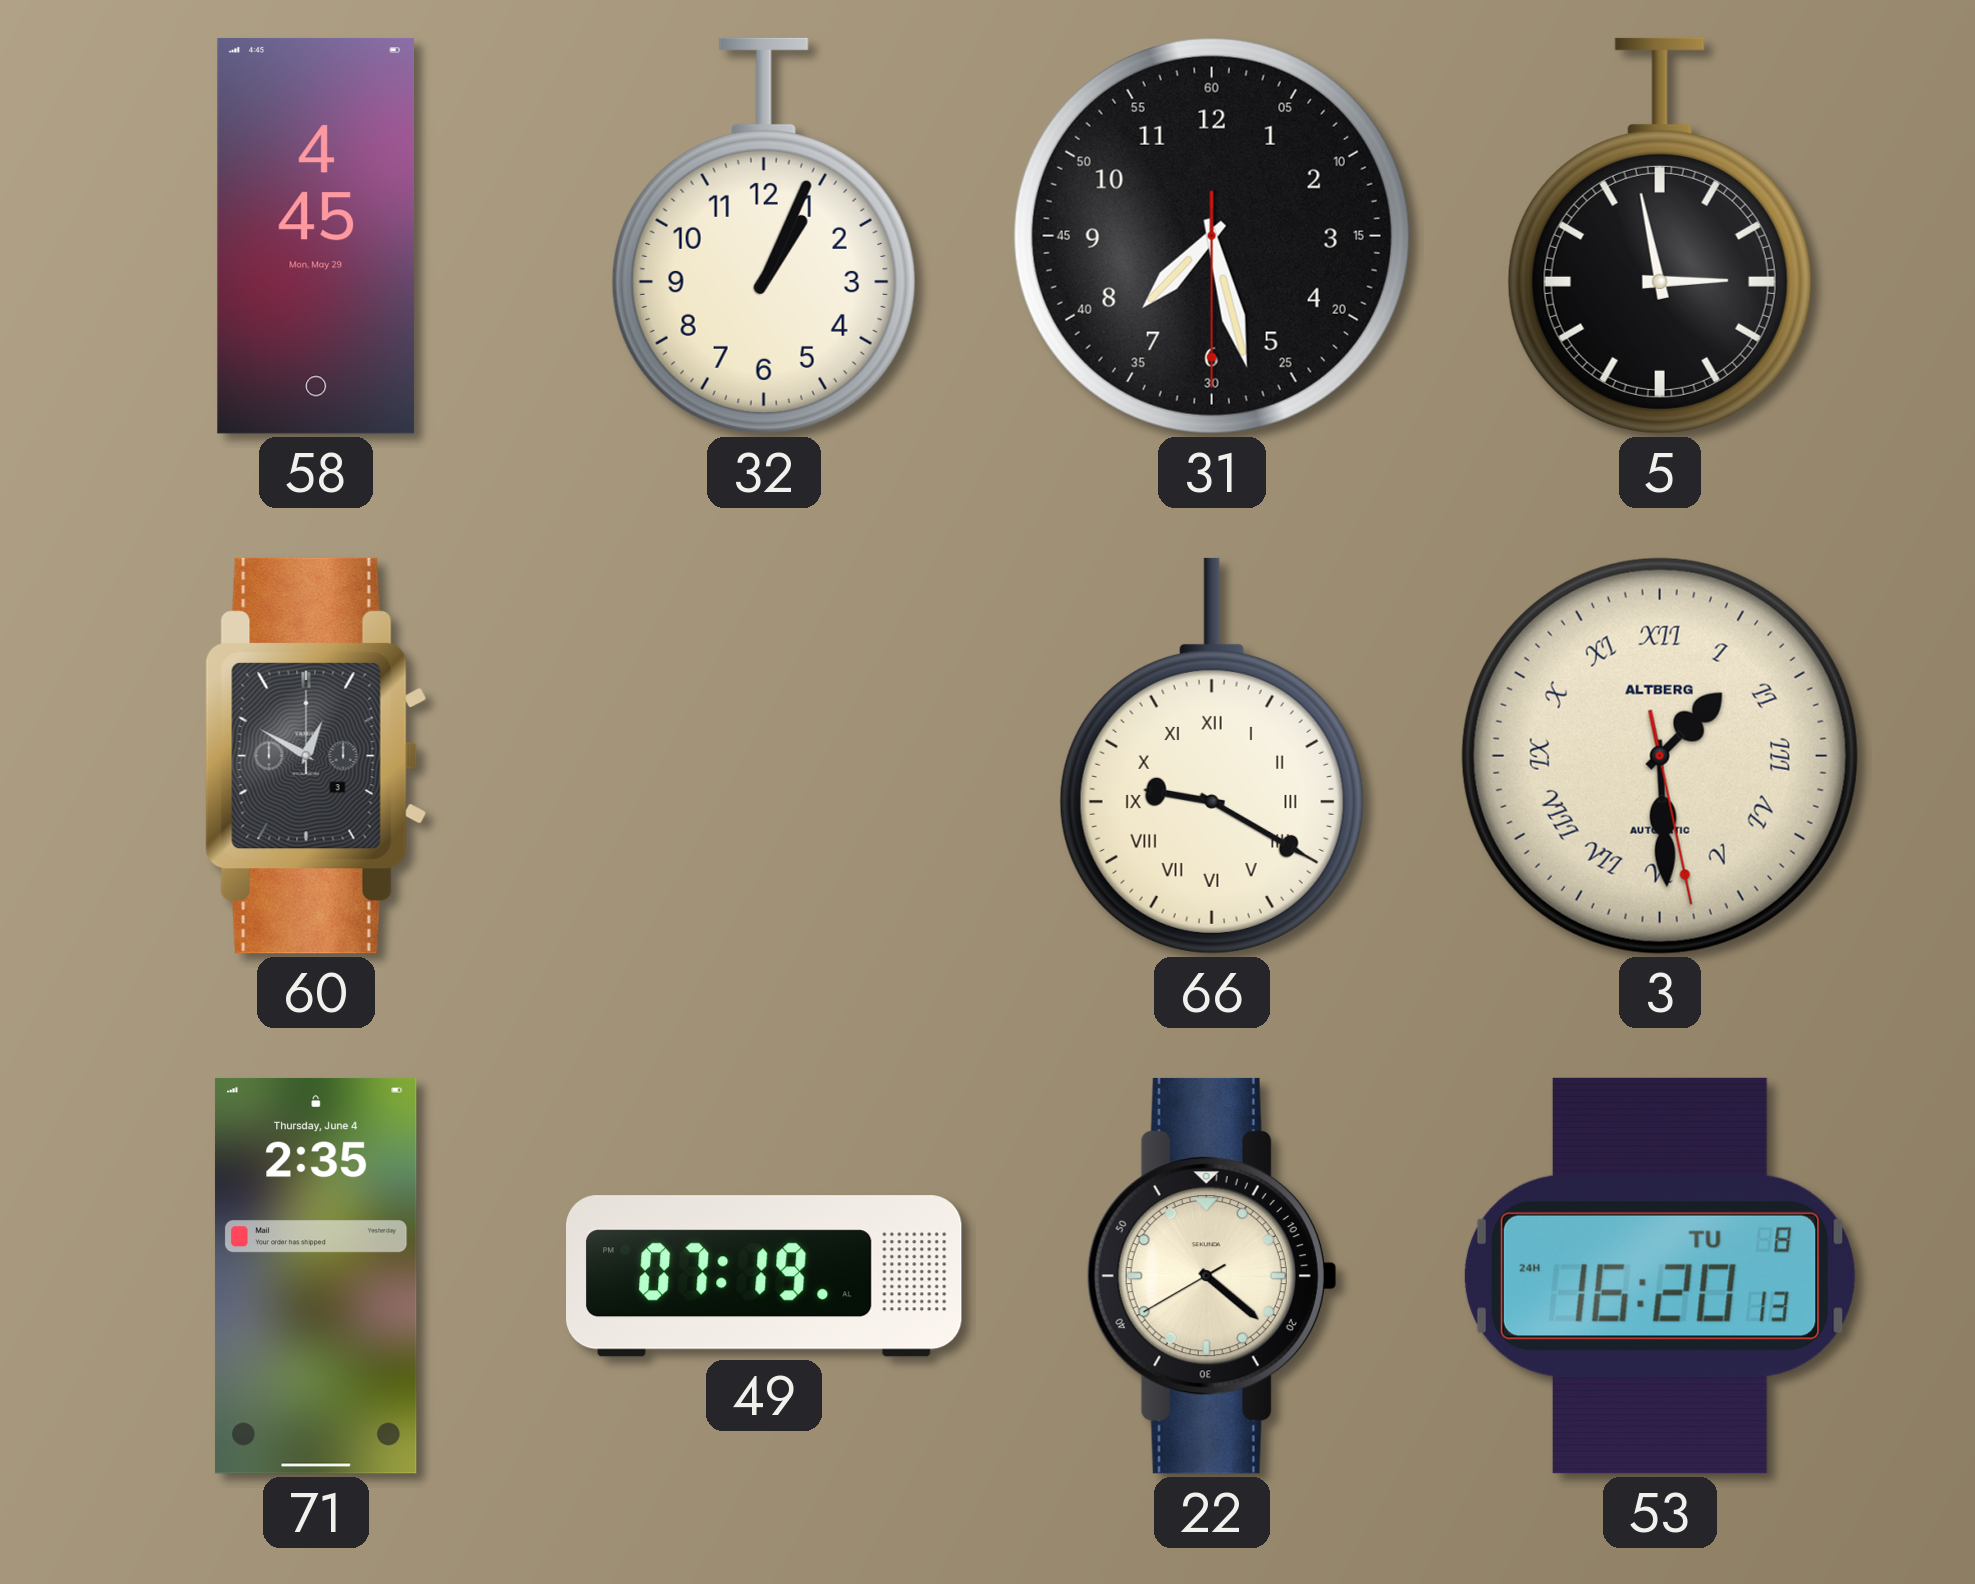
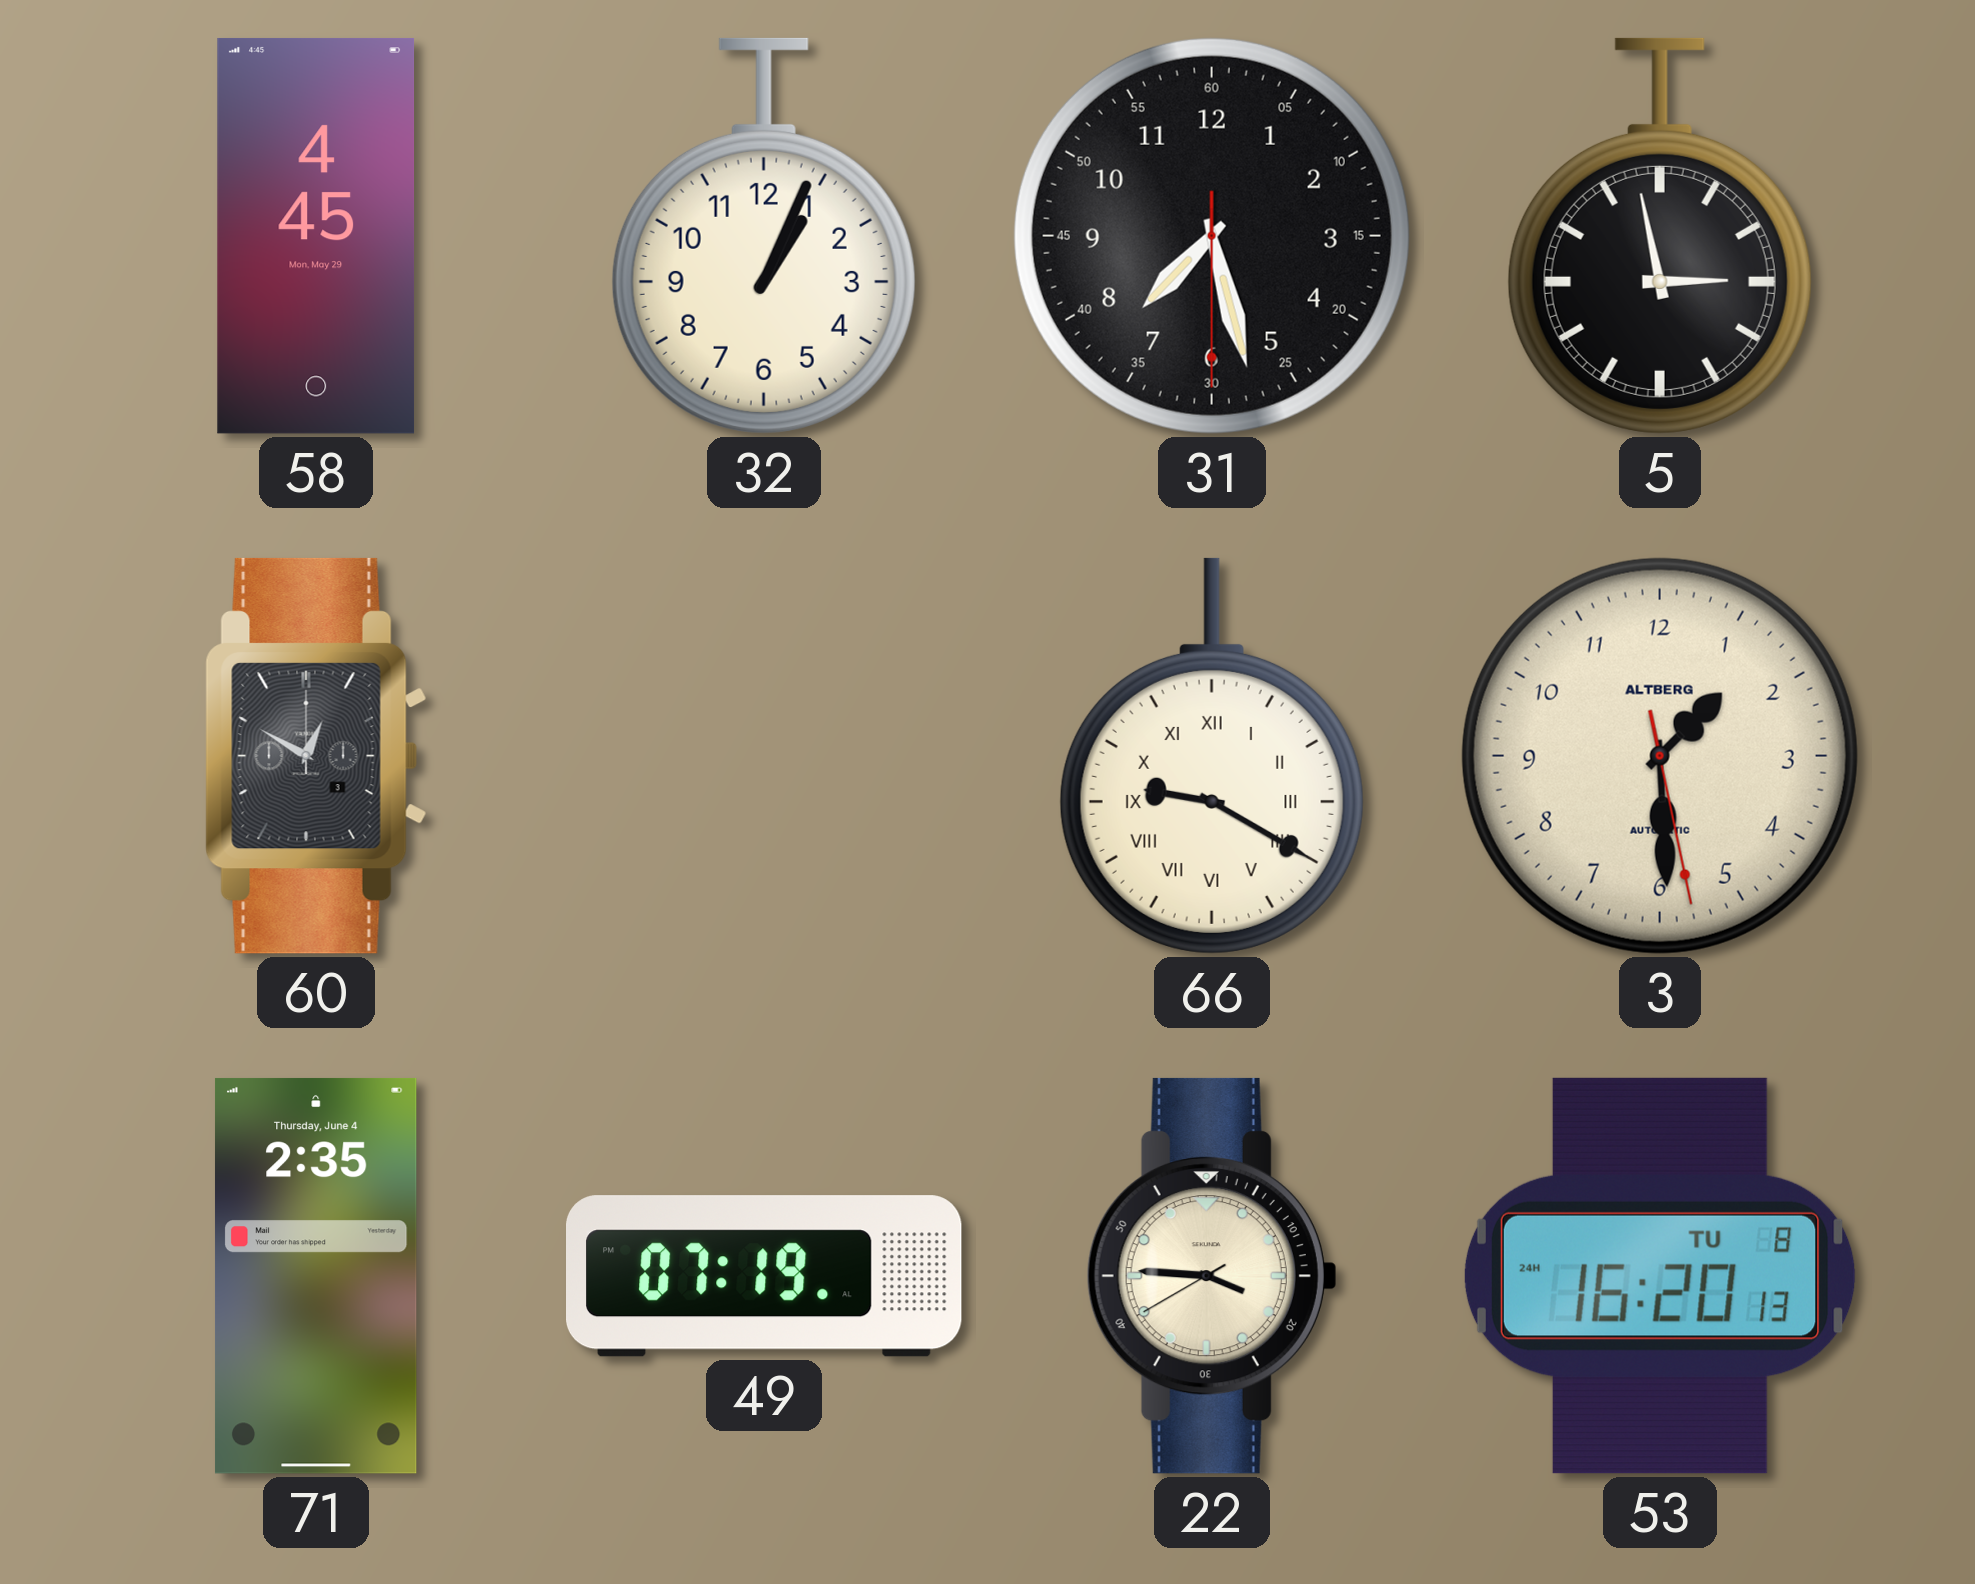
3 numerals: Roman -> Arabic
22: 4:21 -> 3:45
